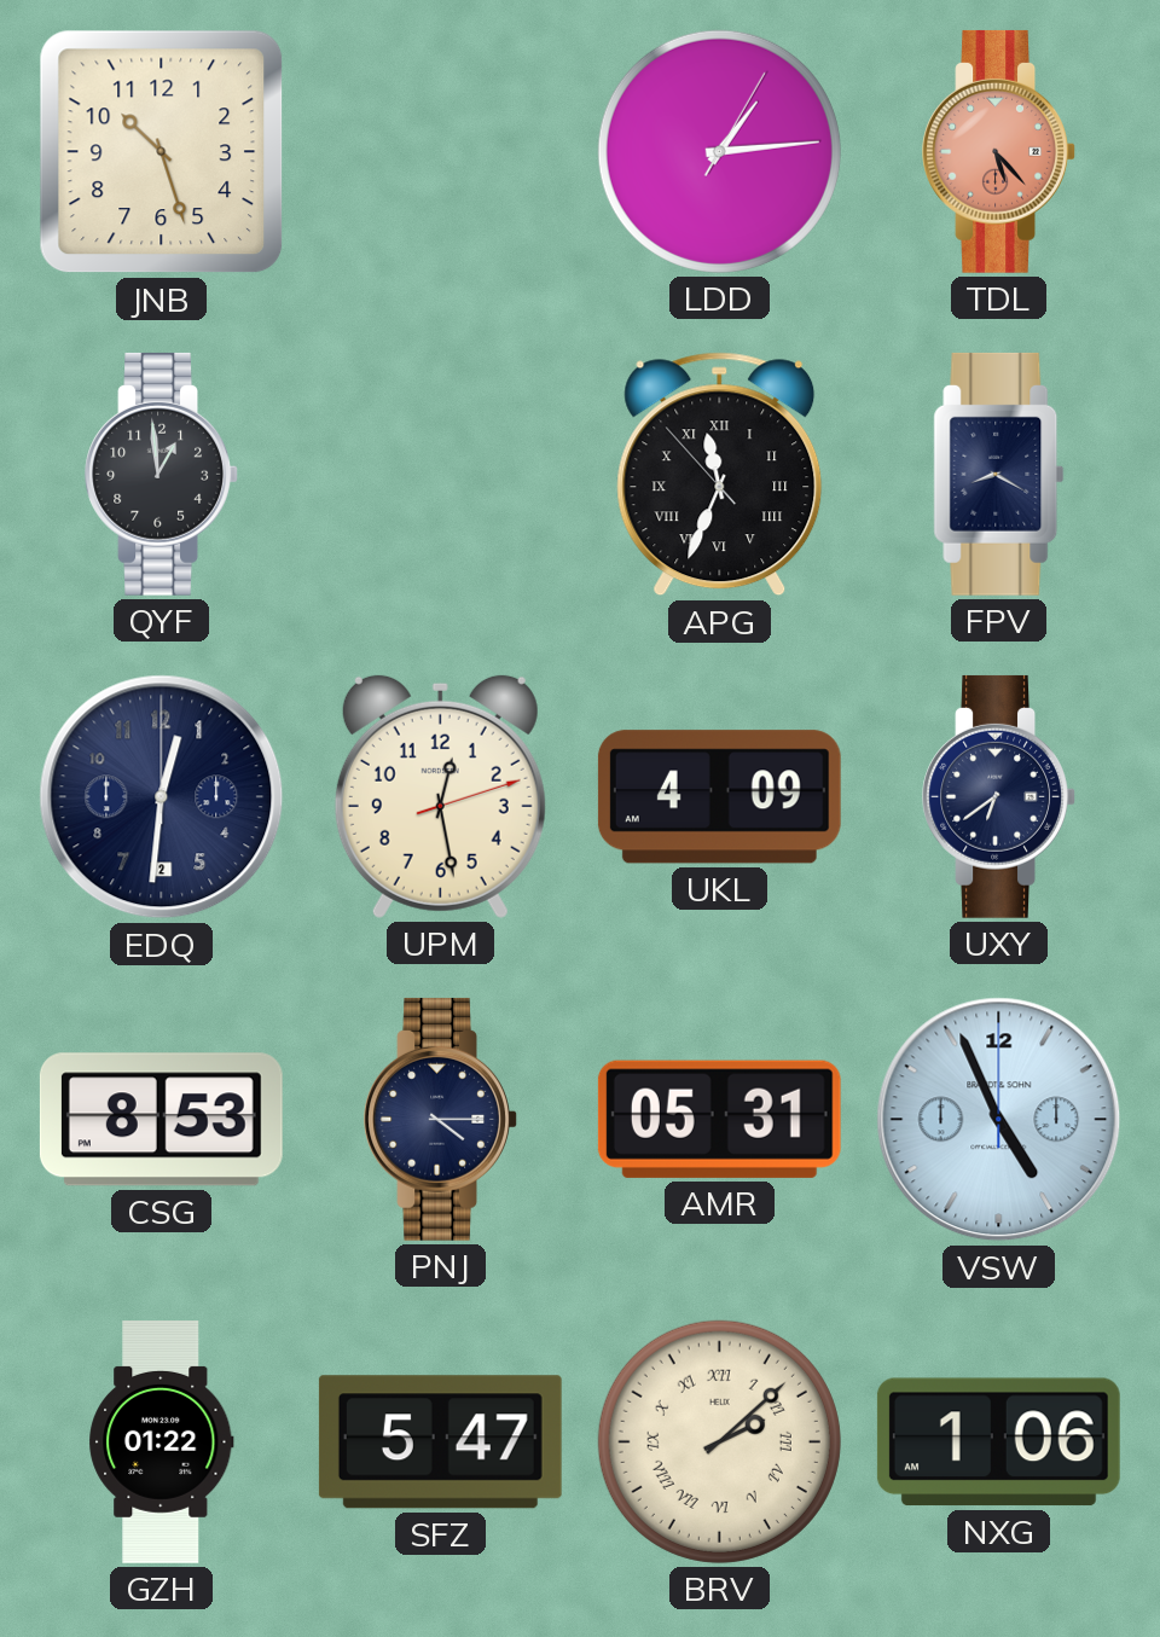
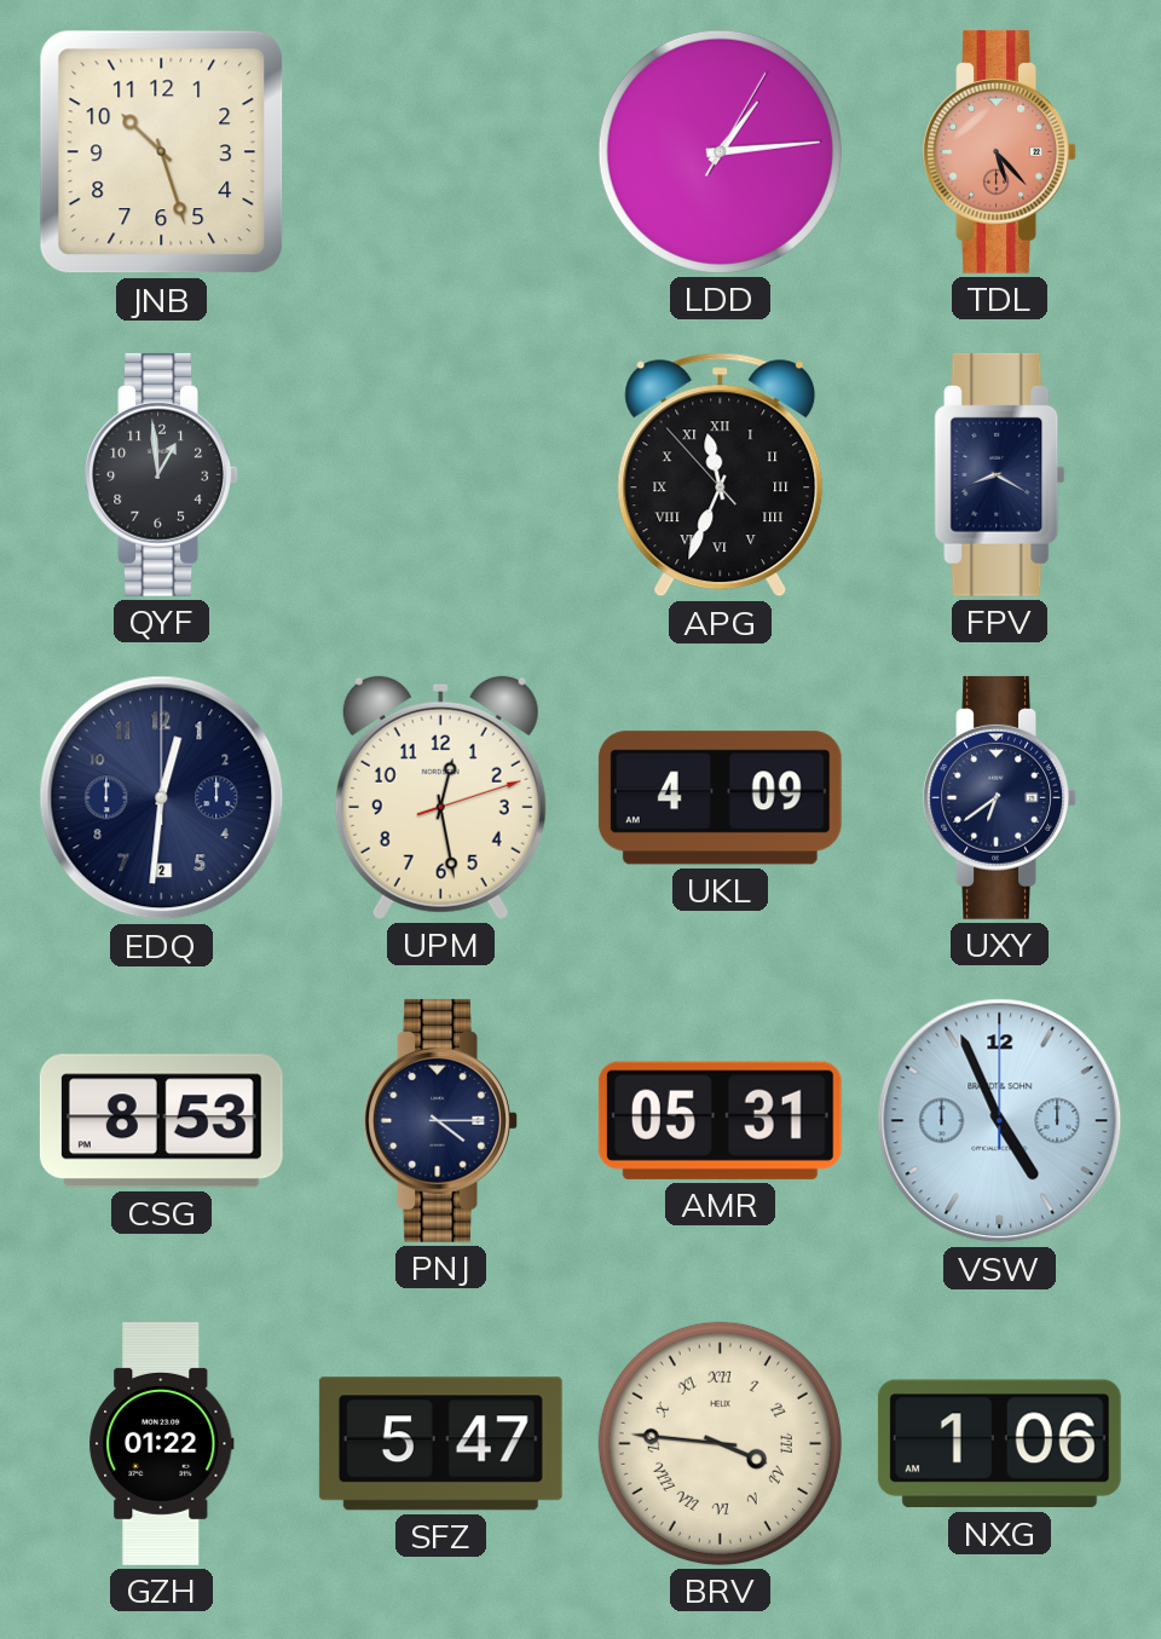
BRV: 2:08 -> 3:46
